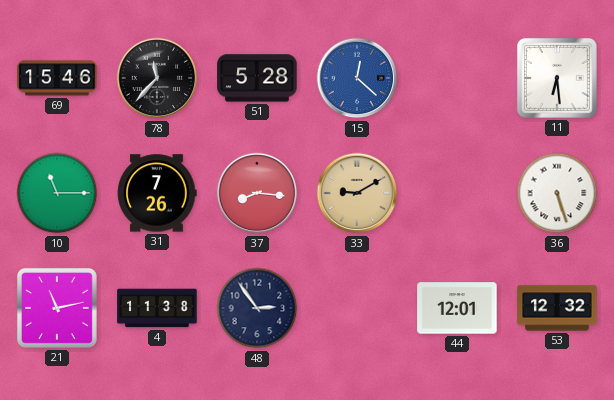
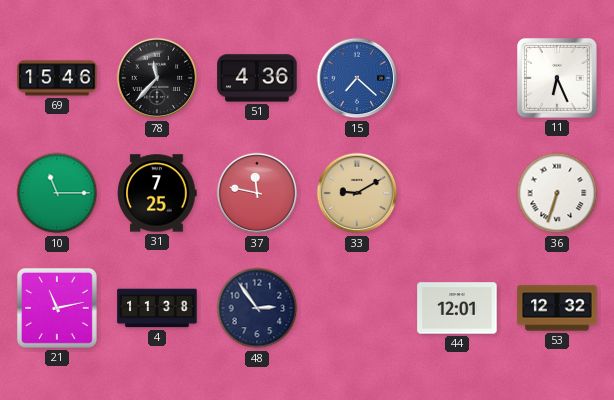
51: 5:28 -> 4:36
15: 12:22 -> 7:22
11: 6:29 -> 6:26
31: 7:26 -> 7:25
37: 8:16 -> 11:47
36: 5:27 -> 6:33
